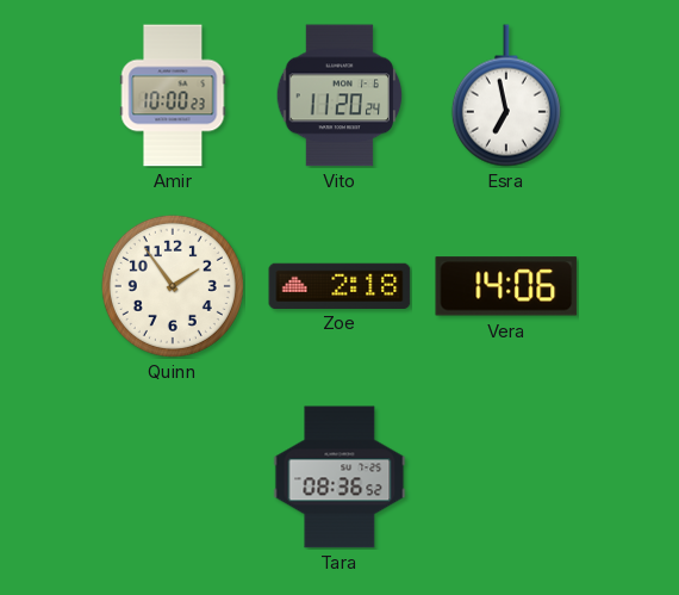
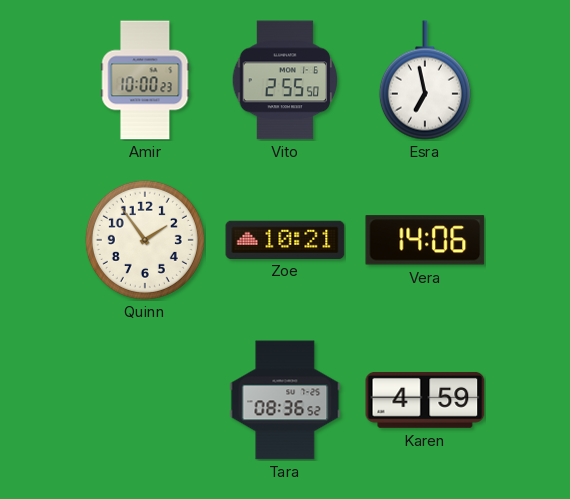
Vito: 11:20 -> 2:55
Zoe: 2:18 -> 10:21
Karen: none -> 4:59
